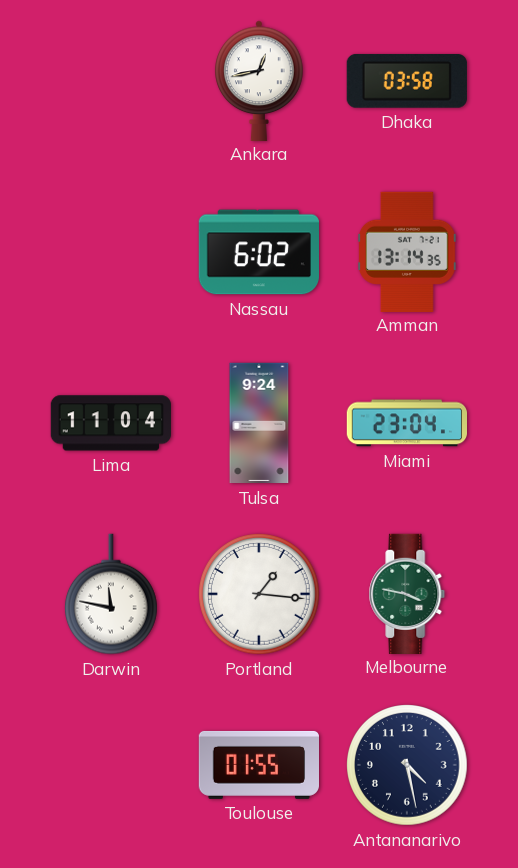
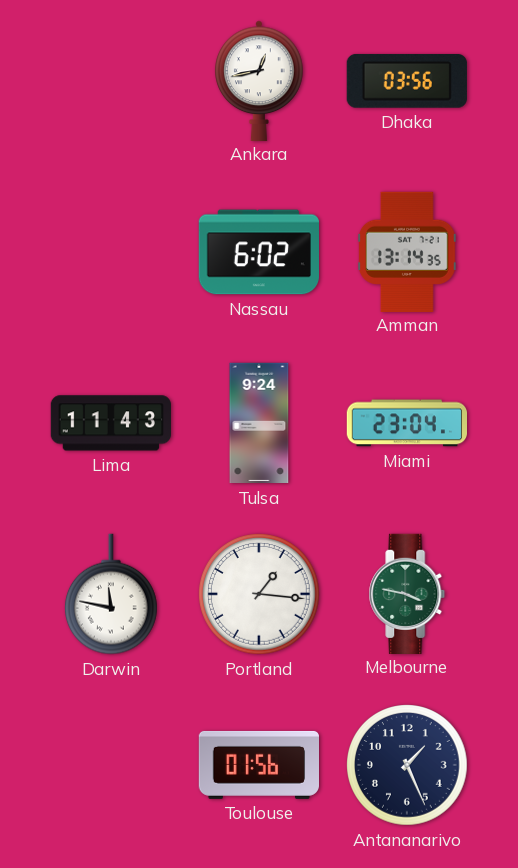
Dhaka: 03:58 -> 03:56
Lima: 11:04 -> 11:43
Toulouse: 01:55 -> 01:56
Antananarivo: 4:28 -> 1:26
